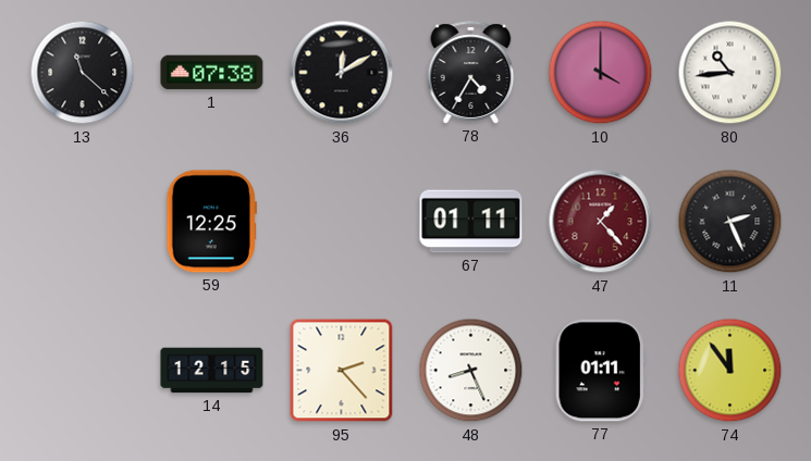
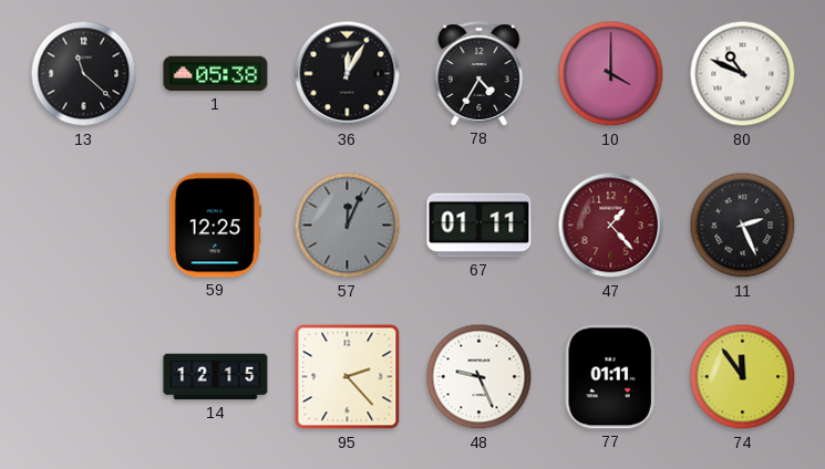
1: 07:38 -> 05:38
36: 12:10 -> 12:05
80: 10:44 -> 10:49
57: none -> 12:04
48: 8:26 -> 9:26
